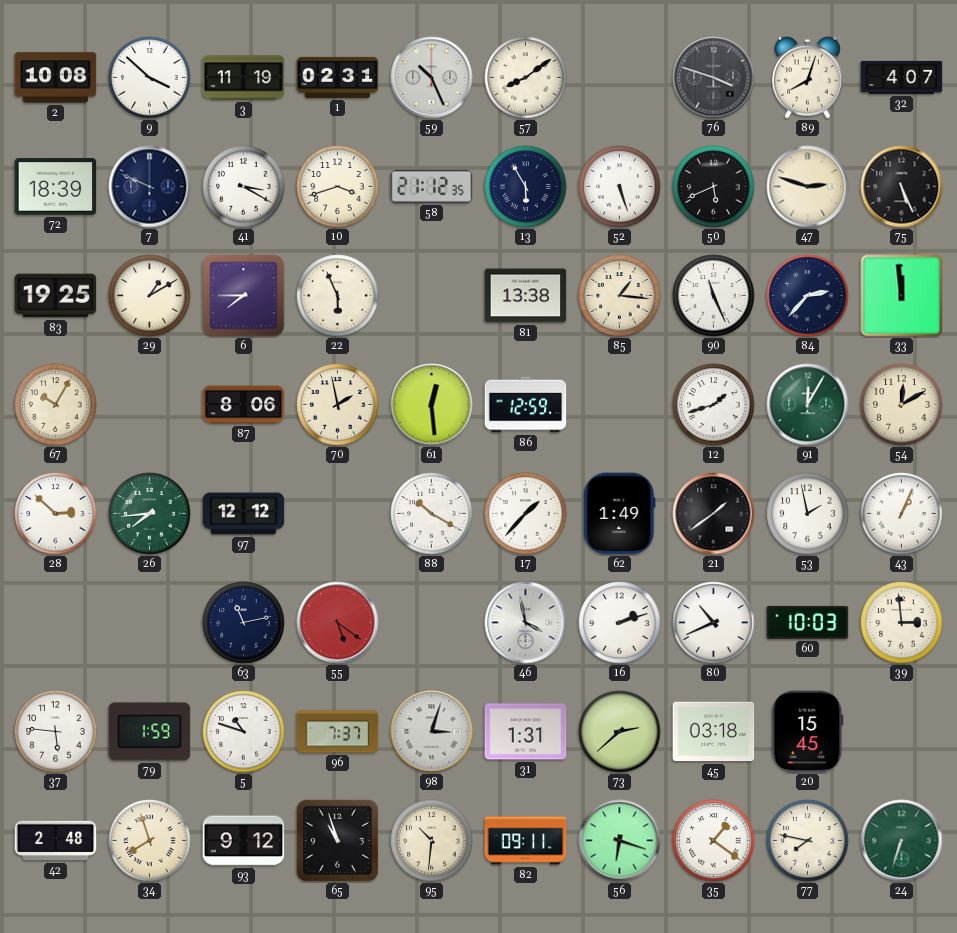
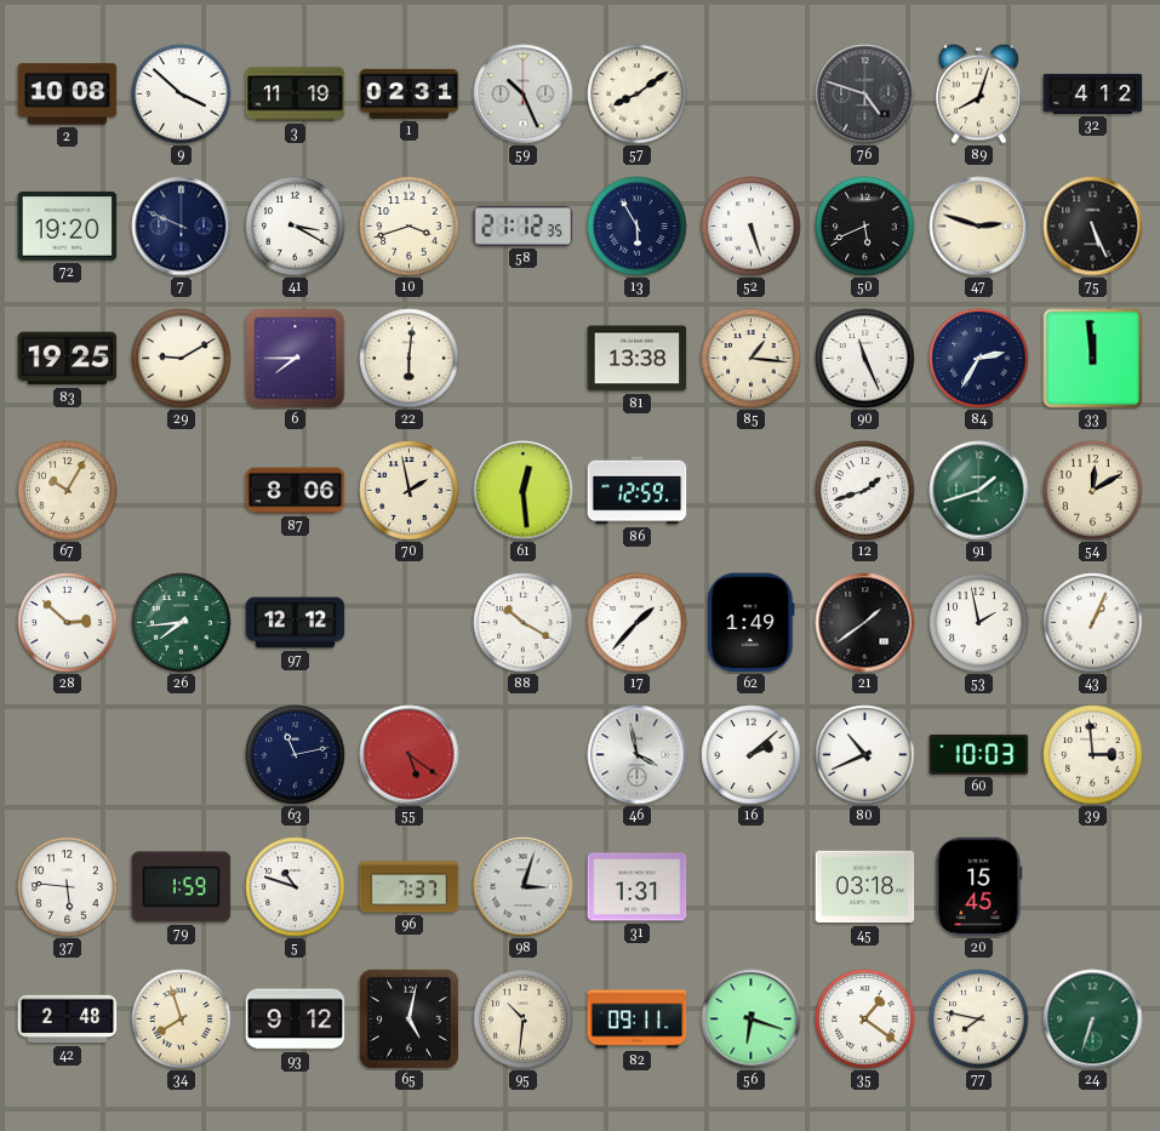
76: 3:48 -> 4:48
32: 4:07 -> 4:12
72: 18:39 -> 19:20
29: 1:10 -> 9:10
22: 5:56 -> 6:01
84: 2:37 -> 2:35
91: 12:05 -> 1:42
16: 2:12 -> 2:08
73: 2:38 -> none
65: 10:57 -> 5:02
